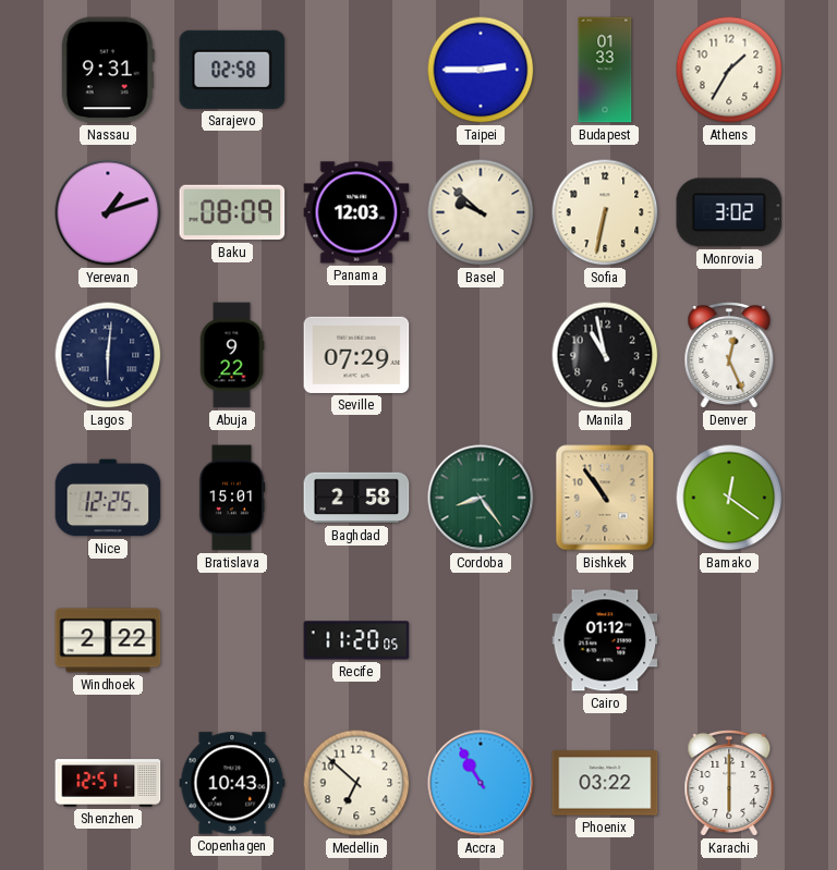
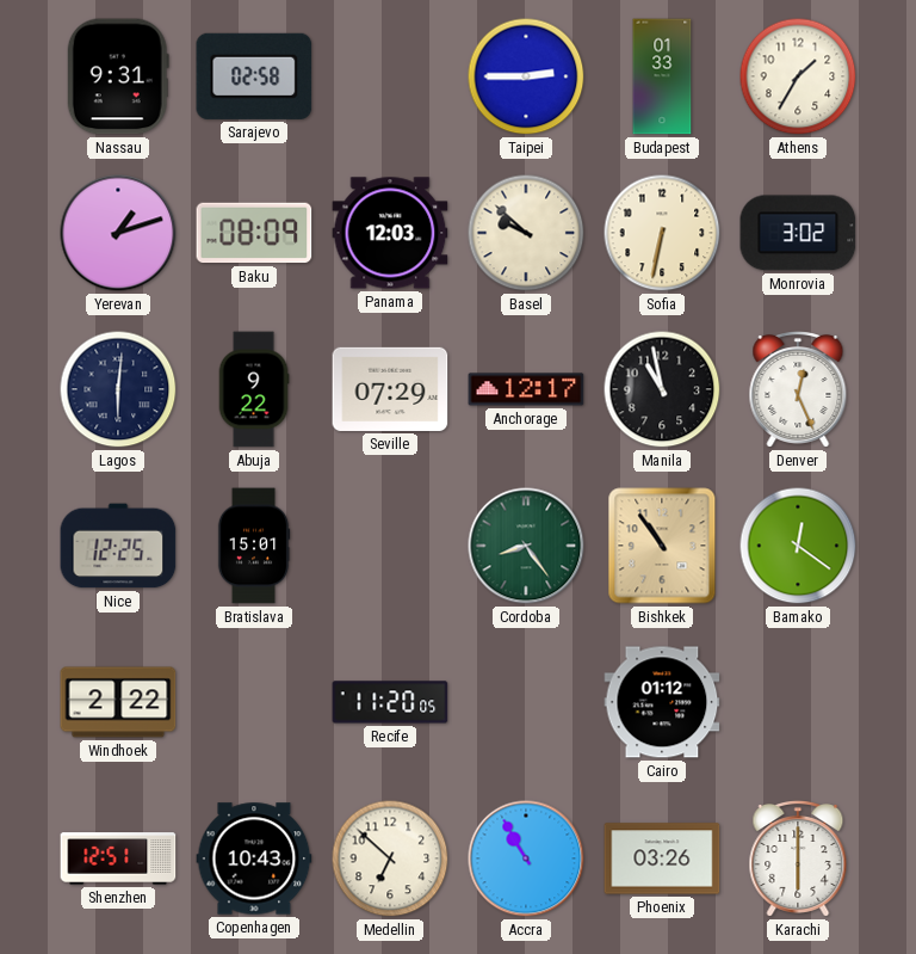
Anchorage: none -> 12:17
Baghdad: 2:58 -> none
Phoenix: 03:22 -> 03:26
